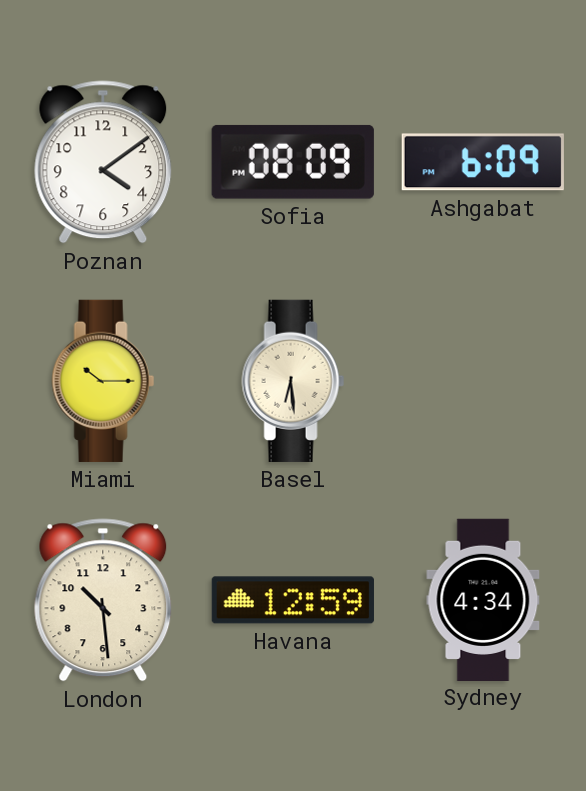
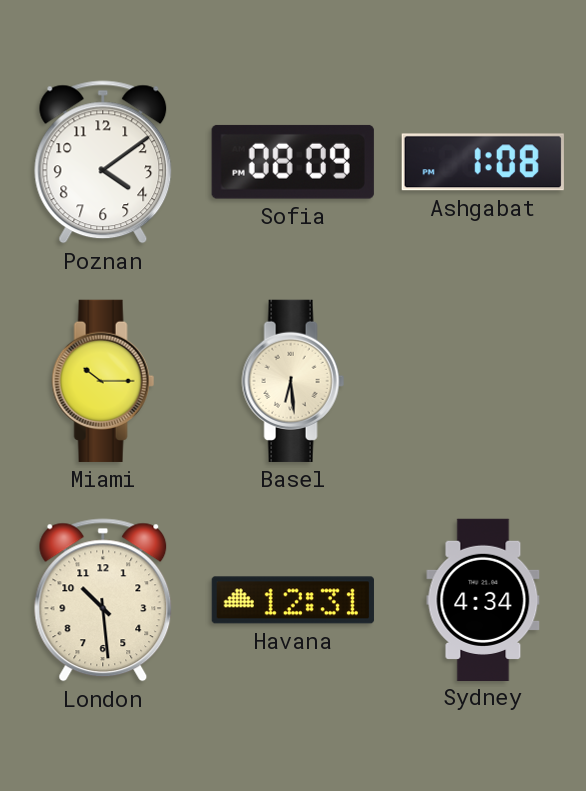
Ashgabat: 6:09 -> 1:08
Havana: 12:59 -> 12:31
